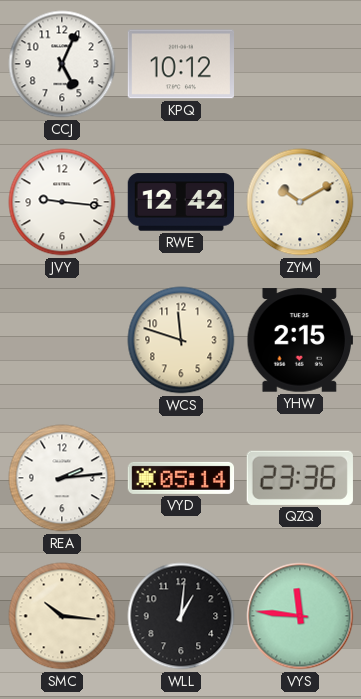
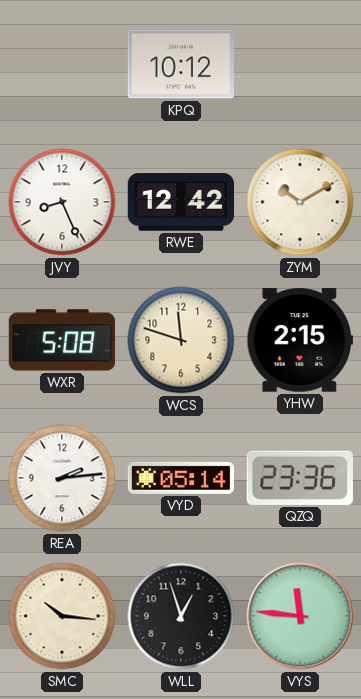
CCJ: 5:04 -> none
JVY: 9:16 -> 8:26
WXR: none -> 5:08
WLL: 1:01 -> 12:57
